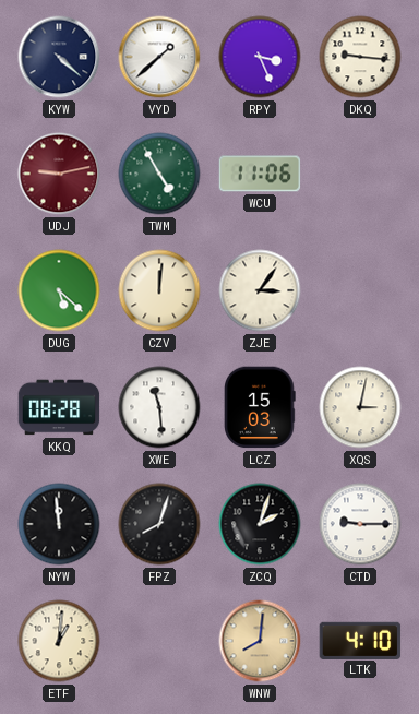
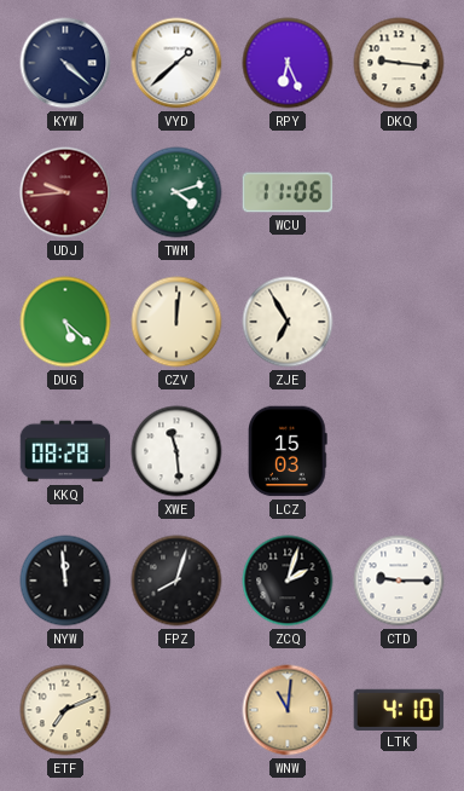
RPY: 3:26 -> 6:26
UDJ: 9:13 -> 9:44
TWM: 4:55 -> 4:12
ZJE: 3:06 -> 6:55
XQS: 3:02 -> none
ETF: 1:01 -> 7:11
WNW: 8:01 -> 11:01
